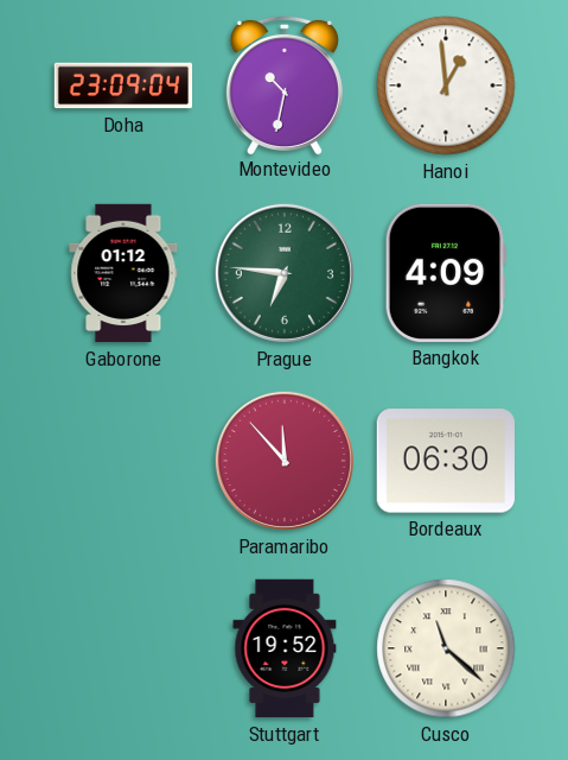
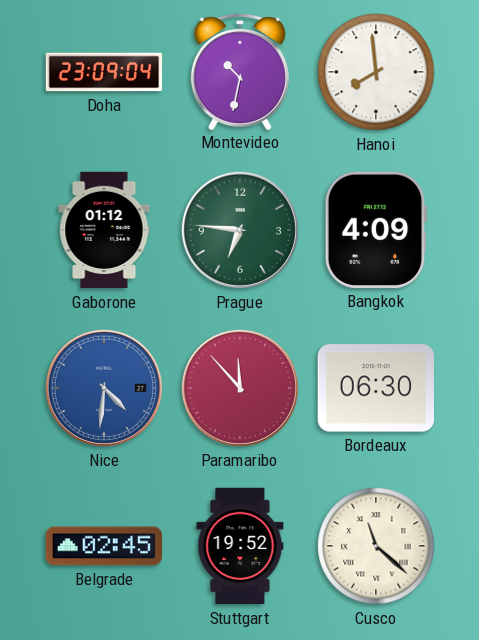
Hanoi: 12:59 -> 7:59
Nice: none -> 4:31
Belgrade: none -> 02:45
